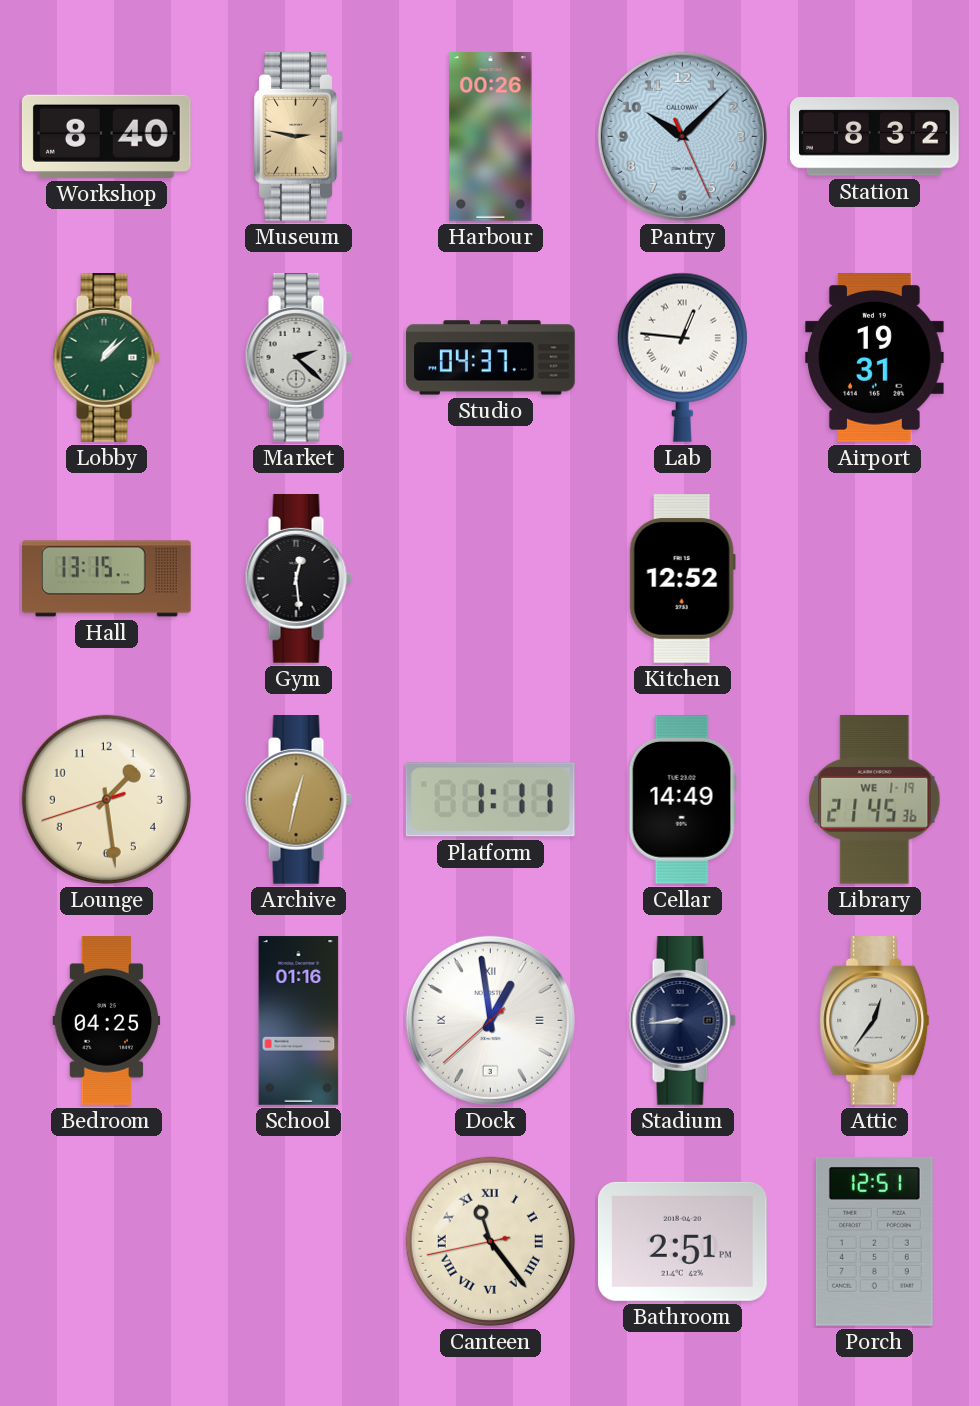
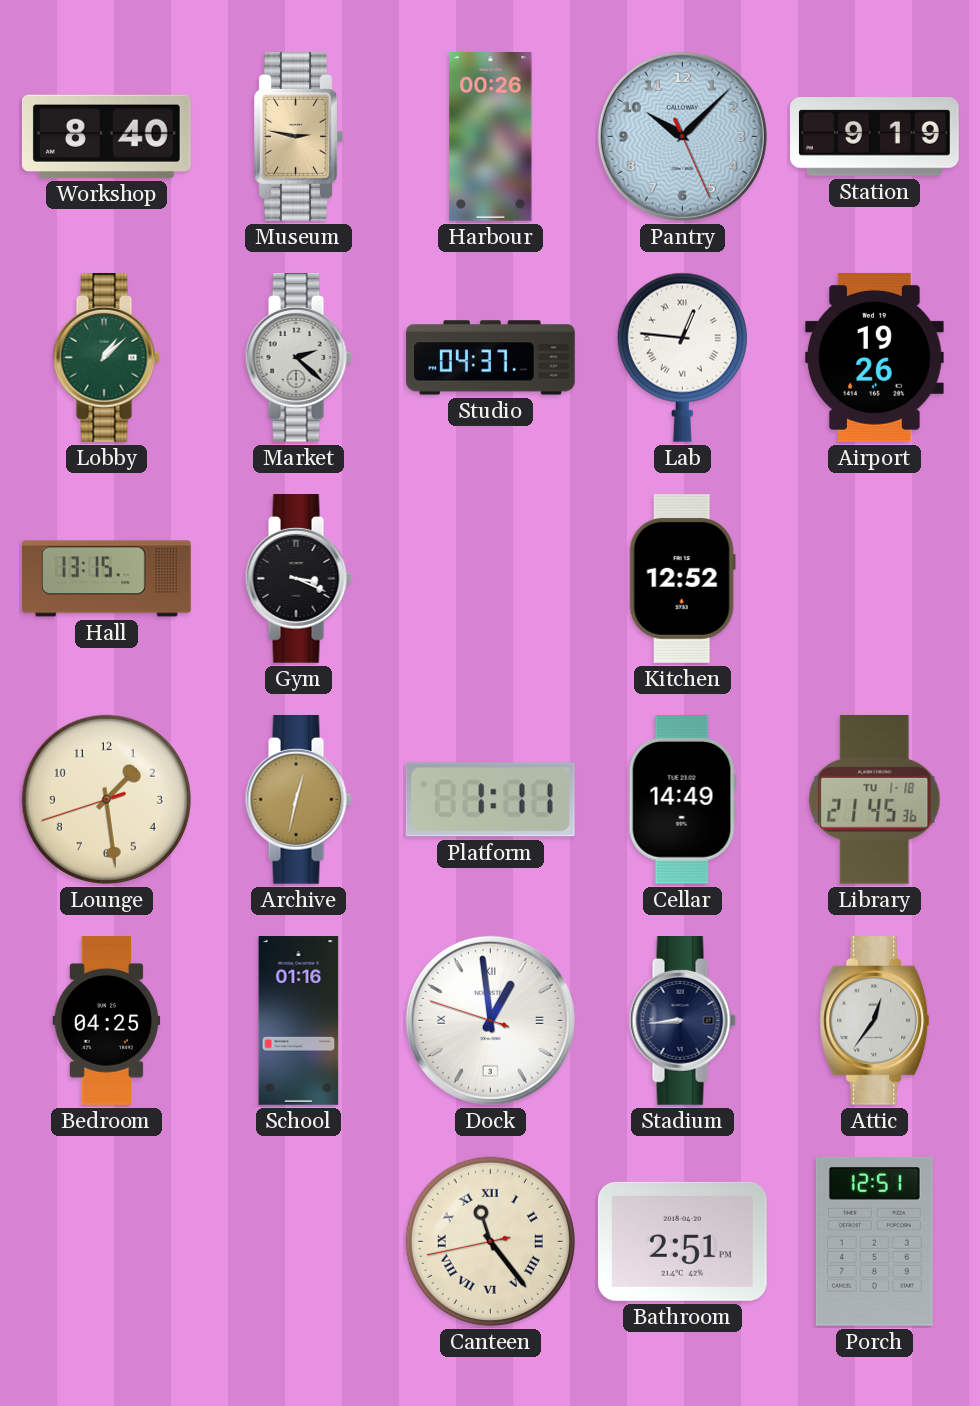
Station: 8:32 -> 9:19
Airport: 19:31 -> 19:26
Gym: 12:29 -> 3:19
Library date: WE 1-19 -> TU 1-18
Dock: 12:58:38 -> 12:58:48
